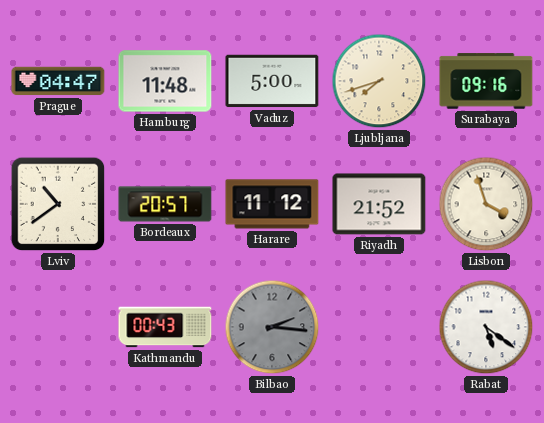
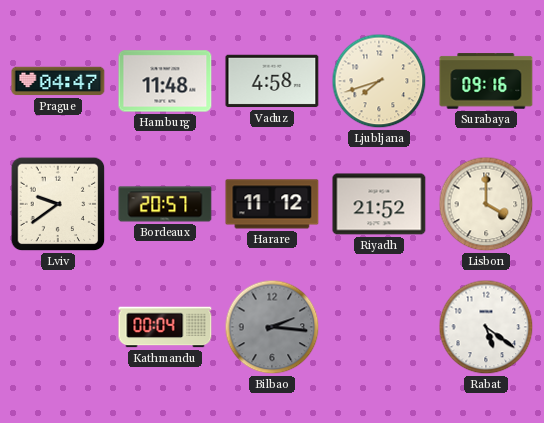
Vaduz: 5:00 -> 4:58
Lviv: 10:39 -> 9:39
Lisbon: 3:57 -> 4:00
Kathmandu: 00:43 -> 00:04
